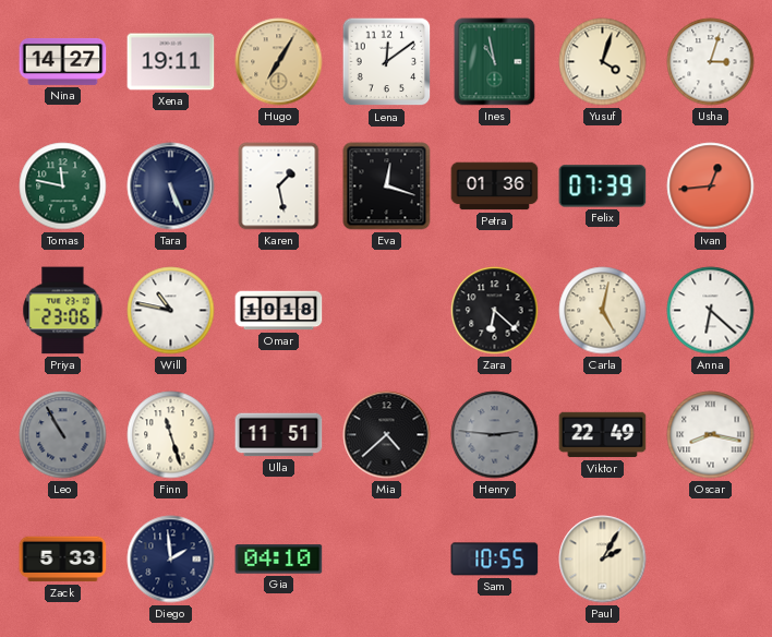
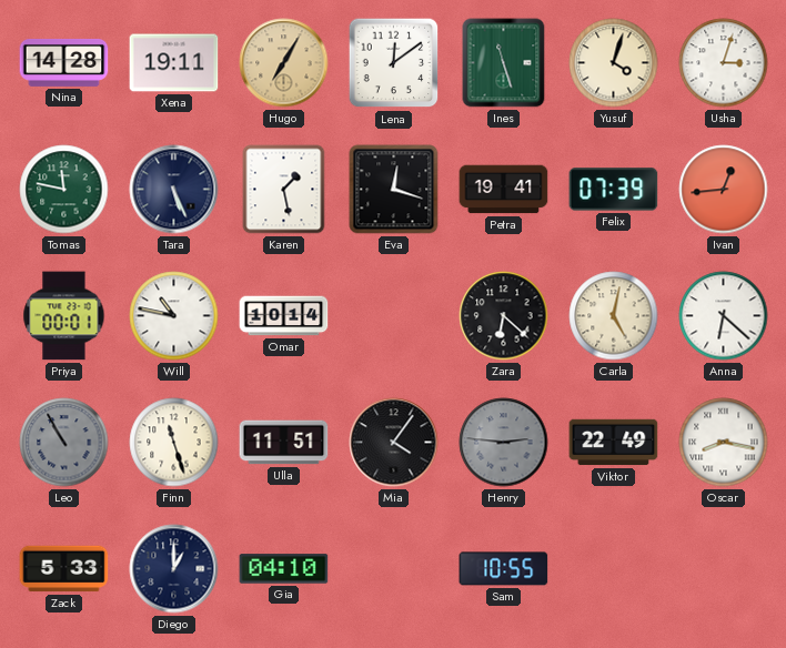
Nina: 14:27 -> 14:28
Ines: 10:58 -> 11:27
Petra: 01:36 -> 19:41
Priya: 23:06 -> 00:01
Omar: 10:18 -> 10:14
Mia: 4:38 -> 4:06
Diego: 1:59 -> 1:00
Paul: 2:05 -> none
